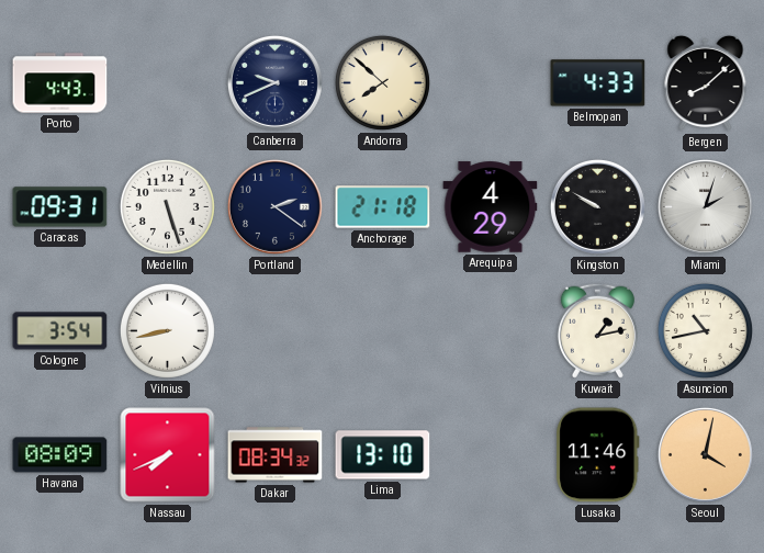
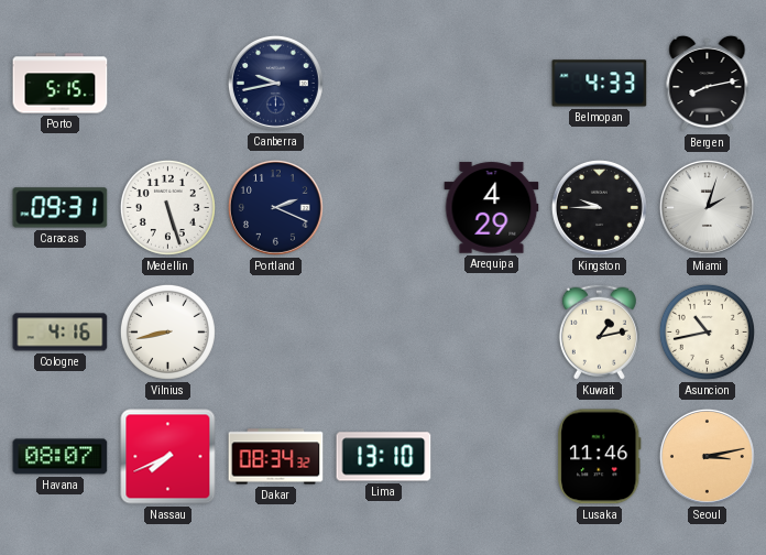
Porto: 4:43 -> 5:15
Canberra: 9:41 -> 9:43
Andorra: 7:52 -> none
Bergen: 8:08 -> 8:13
Portland: 2:21 -> 2:19
Anchorage: 21:18 -> none
Kingston: 9:50 -> 9:45
Cologne: 3:54 -> 4:16
Havana: 08:09 -> 08:07
Seoul: 4:02 -> 3:13
